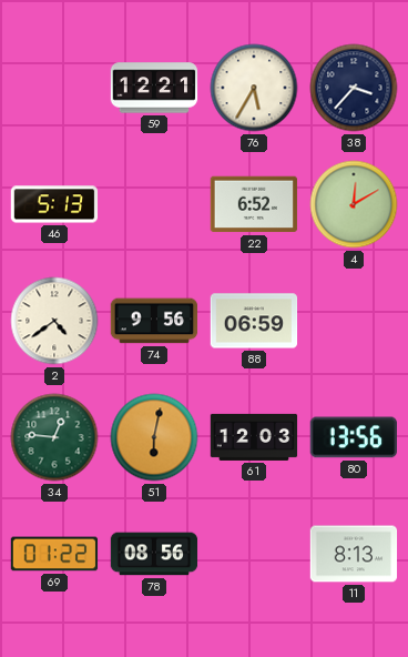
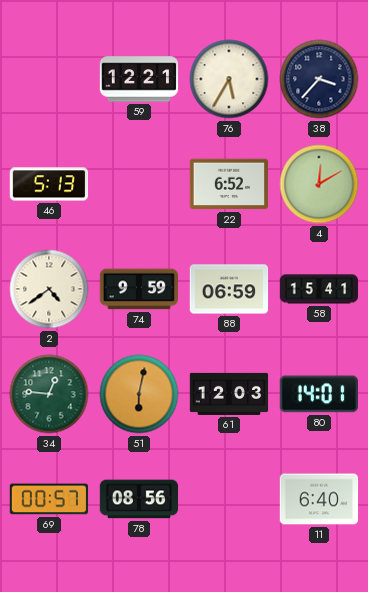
74: 9:56 -> 9:59
58: none -> 15:41
80: 13:56 -> 14:01
69: 01:22 -> 00:57
11: 8:13 -> 6:40
